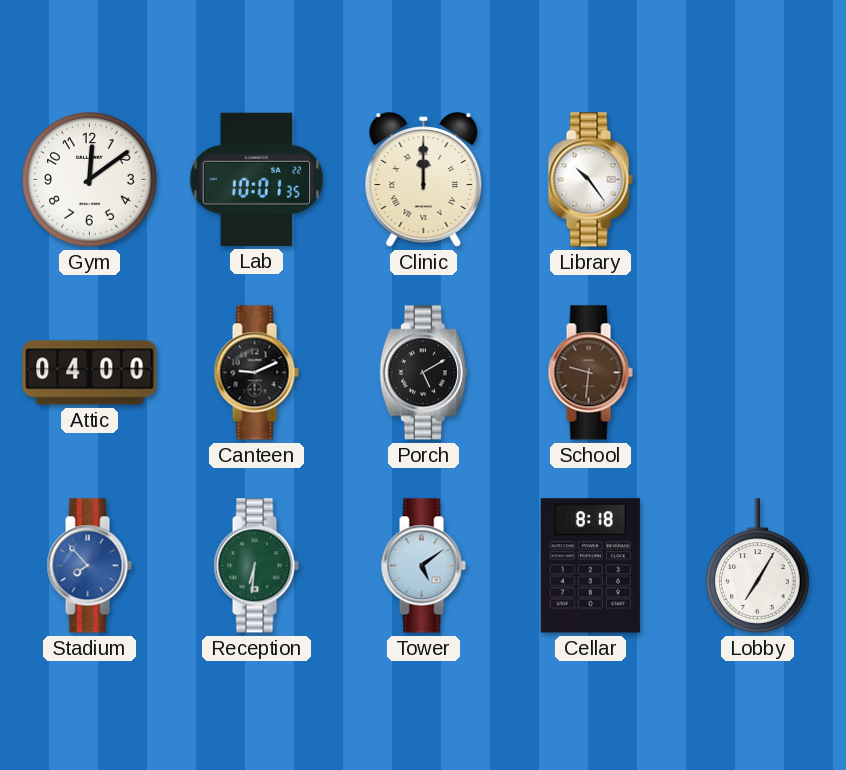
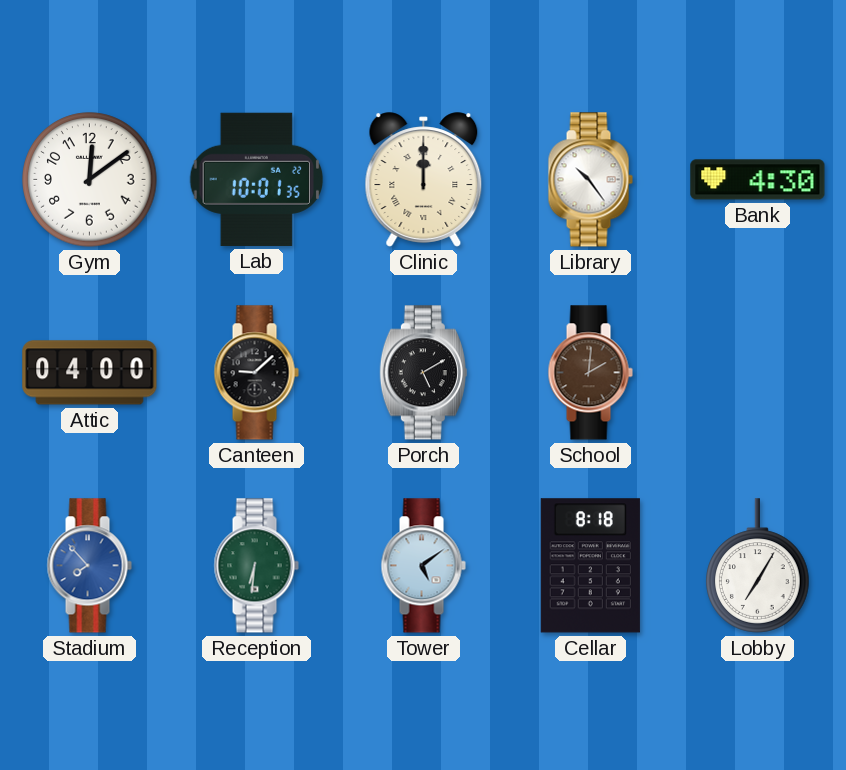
Bank: none -> 4:30
Canteen: 9:11 -> 9:08
School: 9:31 -> 2:01
